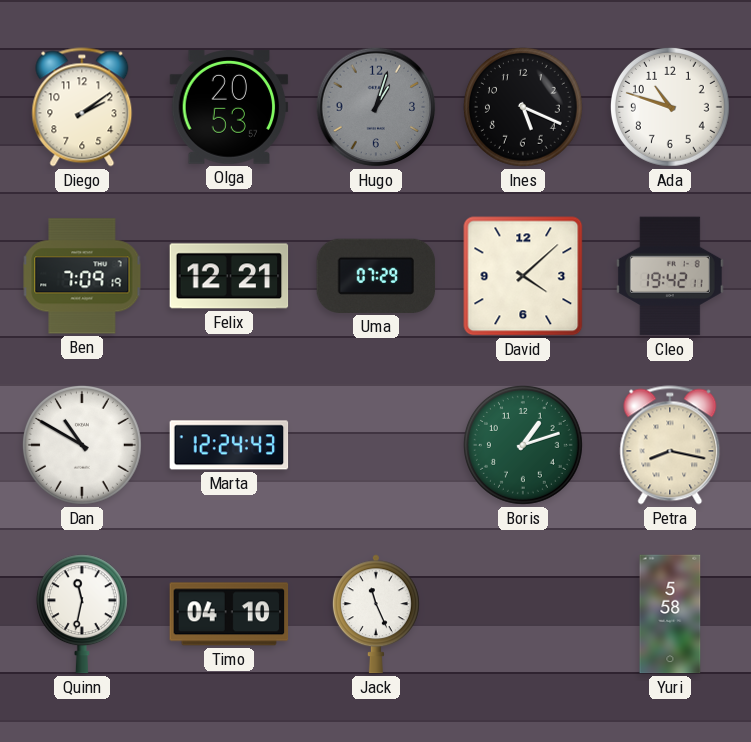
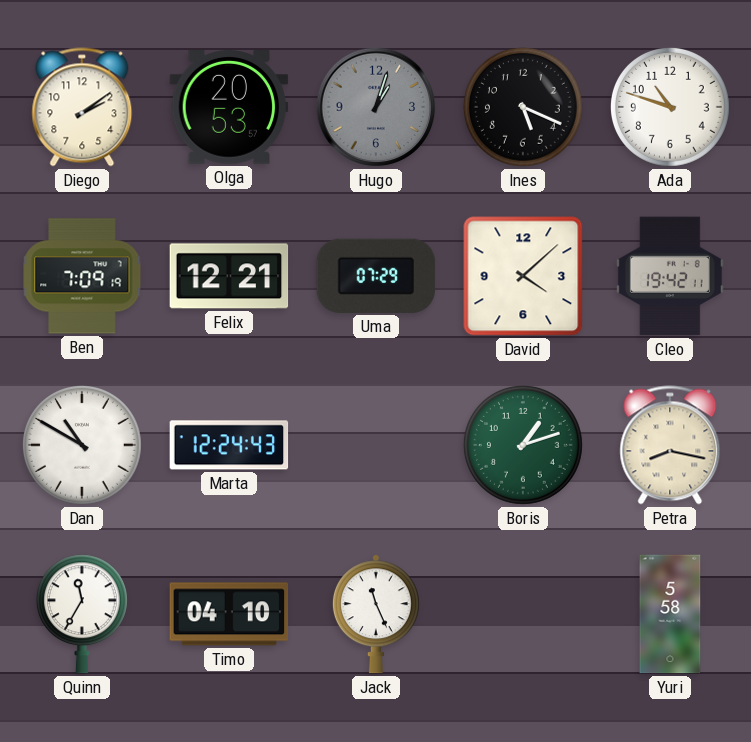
Quinn: 11:32 -> 11:35
